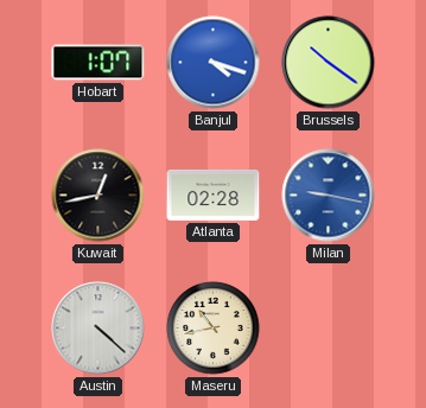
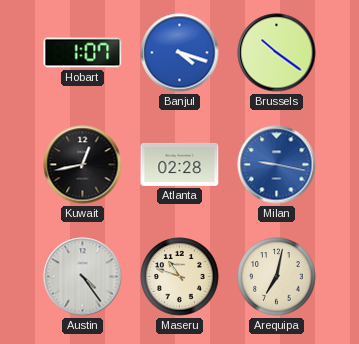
Austin: 4:22 -> 4:24
Maseru: 10:43 -> 10:48
Arequipa: none -> 7:02
